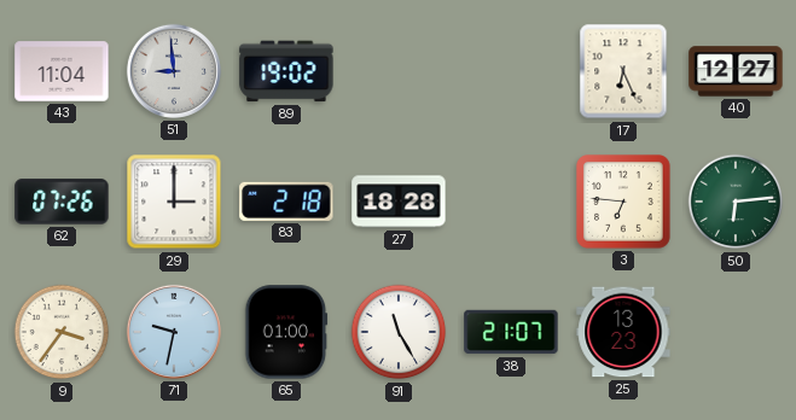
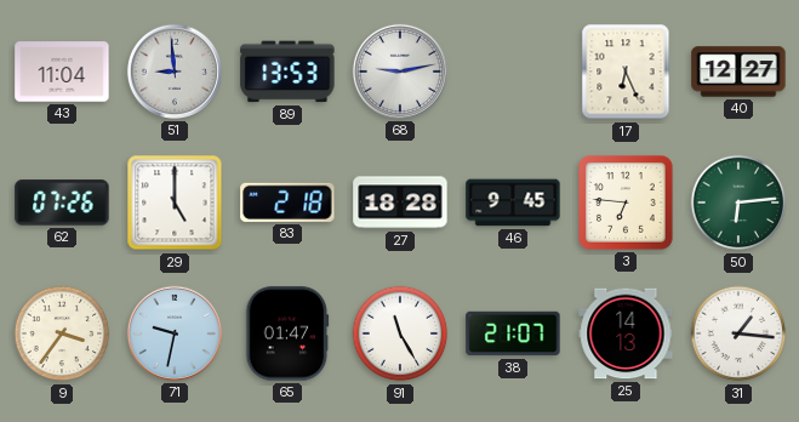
89: 19:02 -> 13:53
68: none -> 9:13
29: 3:00 -> 5:00
46: none -> 9:45
65: 01:00 -> 01:47
25: 13:23 -> 14:13
31: none -> 1:16
